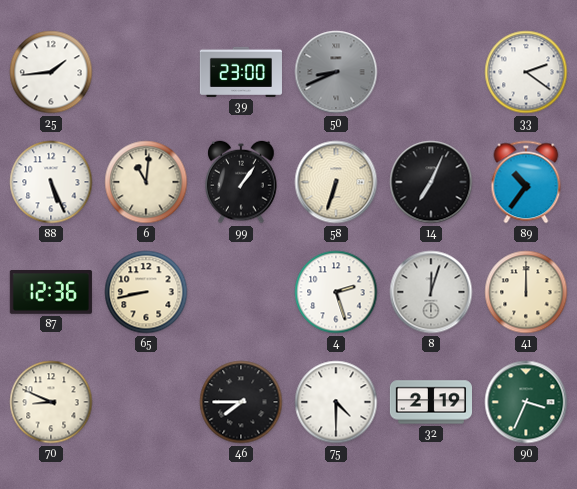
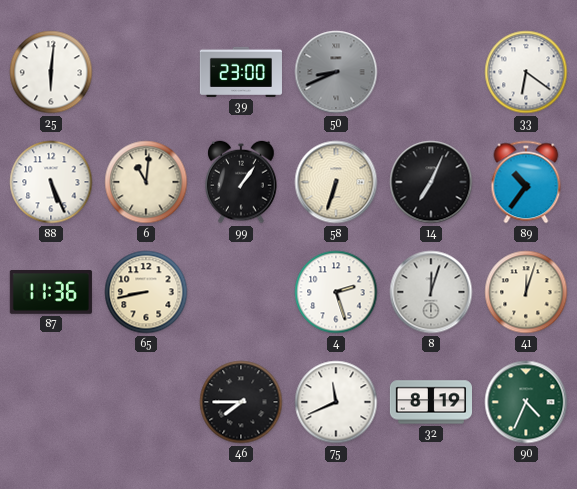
25: 1:44 -> 6:01
33: 2:21 -> 6:21
87: 12:36 -> 11:36
41: 12:00 -> 12:03
70: 8:49 -> none
75: 4:30 -> 11:41
32: 2:19 -> 8:19
90: 3:34 -> 4:34
